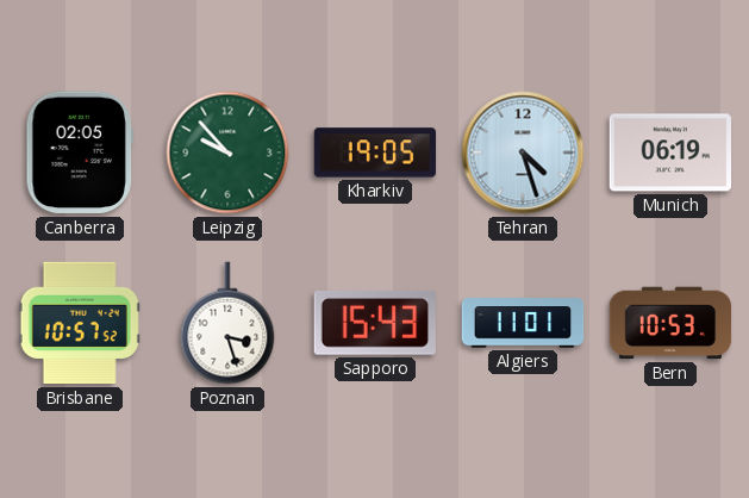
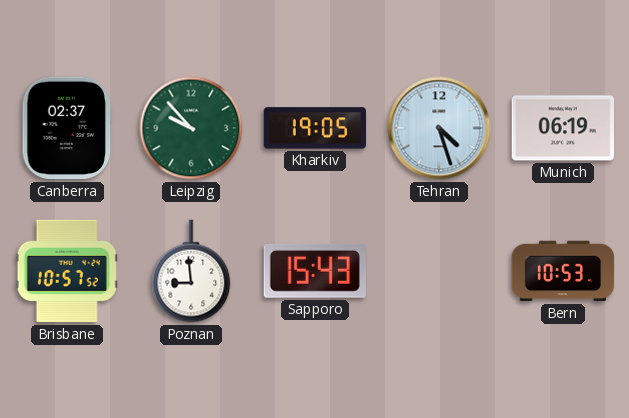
Canberra: 02:05 -> 02:37
Poznan: 3:27 -> 8:59
Algiers: 11:01 -> none
